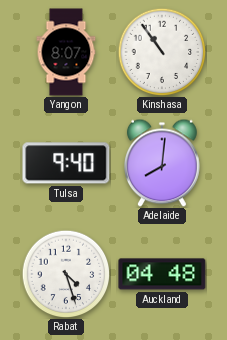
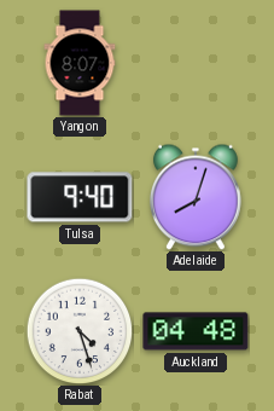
Kinshasa: 10:54 -> none
Adelaide: 8:01 -> 8:03
